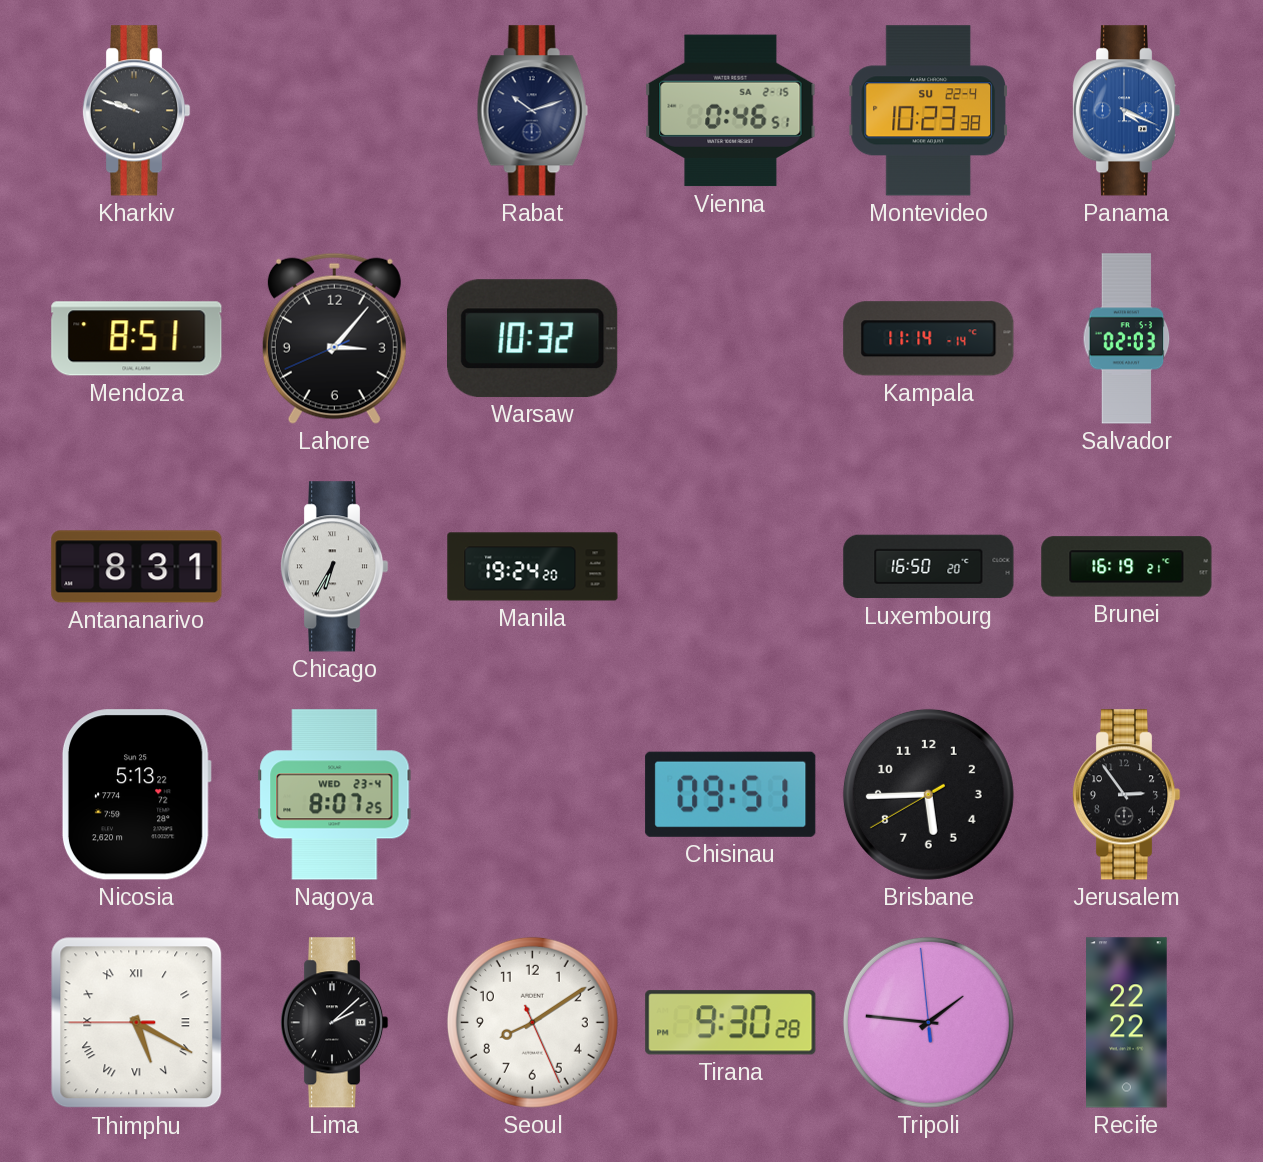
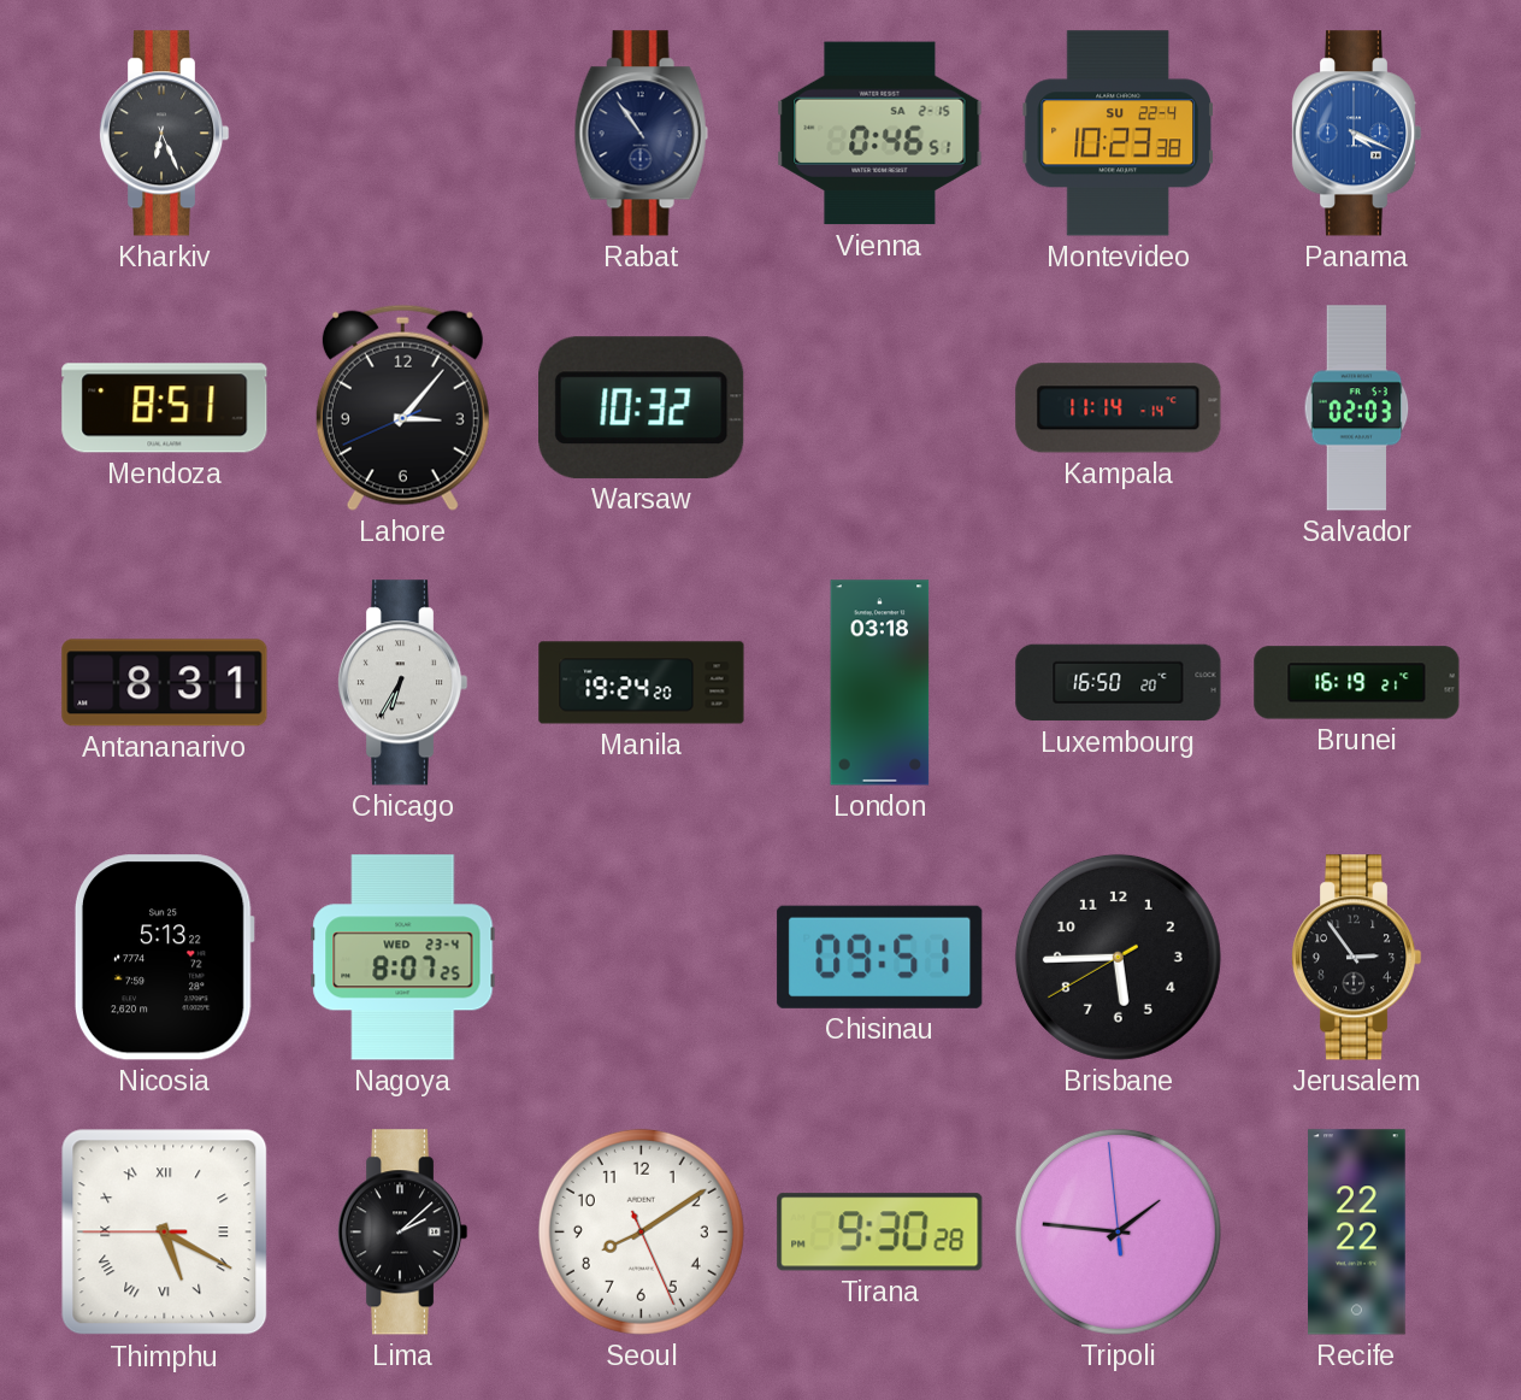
Kharkiv: 9:48 -> 6:26
Rabat: 10:12 -> 10:54
London: none -> 03:18
